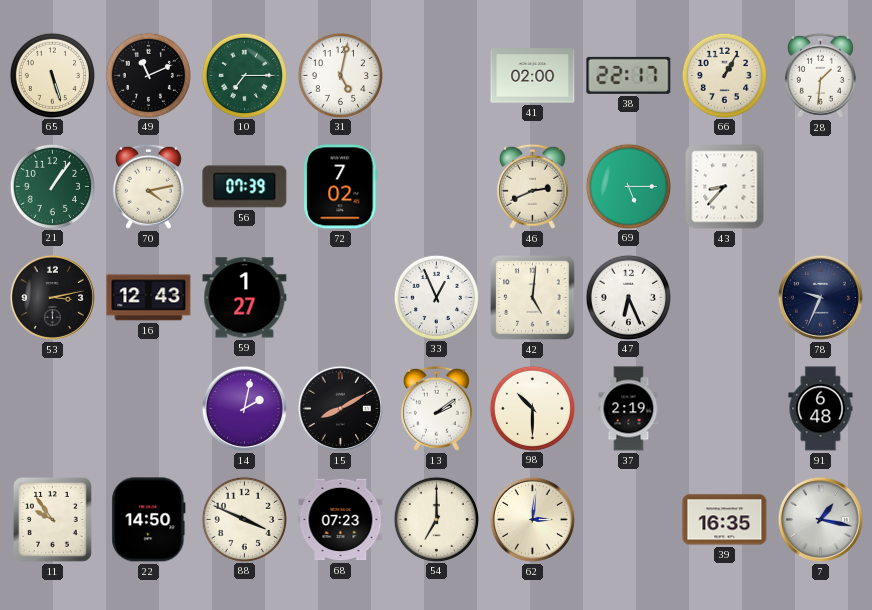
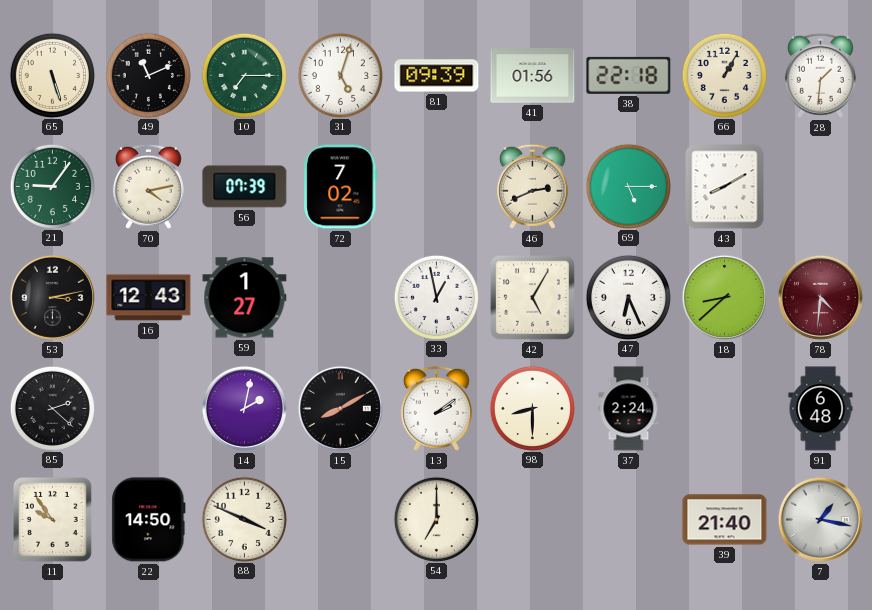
31: 5:02 -> 5:03
81: none -> 09:39
41: 02:00 -> 01:56
38: 22:17 -> 22:18
21: 1:06 -> 9:06
43: 8:37 -> 8:10
33: 12:56 -> 12:58
42: 5:01 -> 5:05
18: none -> 8:38
78: 9:34 -> 4:31
78 dial: navy -> burgundy
85: none -> 2:22
98: 10:30 -> 8:30
37: 2:19 -> 2:24
68: 07:23 -> none
62: 3:01 -> none
39: 16:35 -> 21:40
